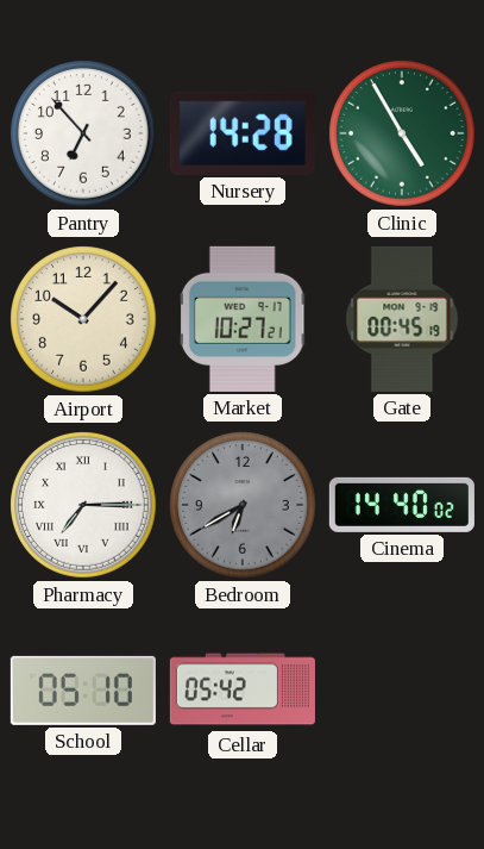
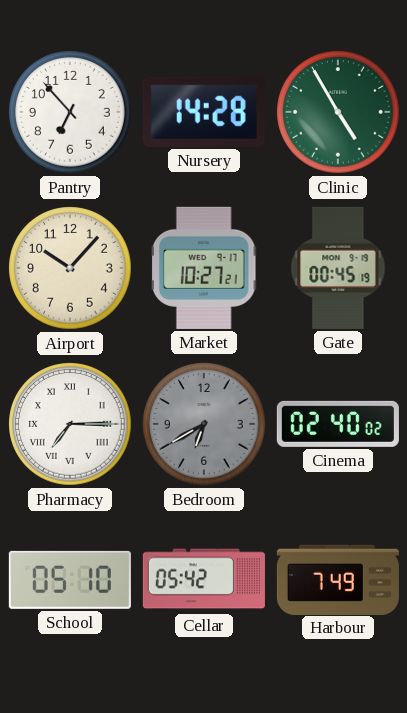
Cinema: 14:40 -> 02:40
Harbour: none -> 7:49
